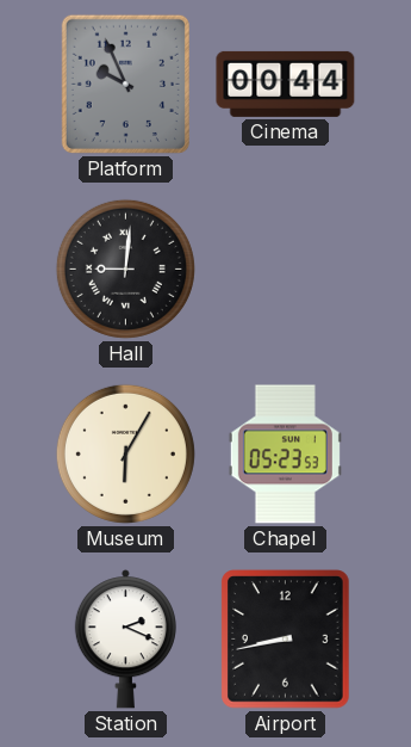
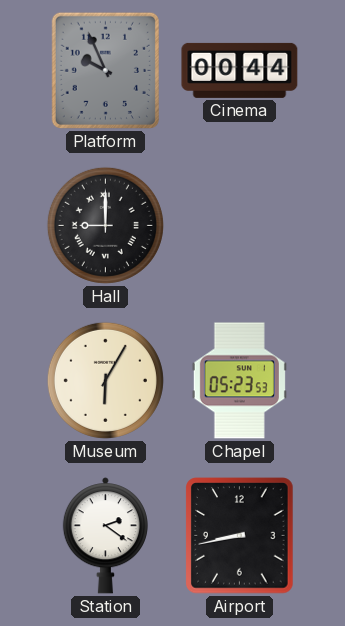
Hall: 9:01 -> 9:00
Station: 2:19 -> 2:21
